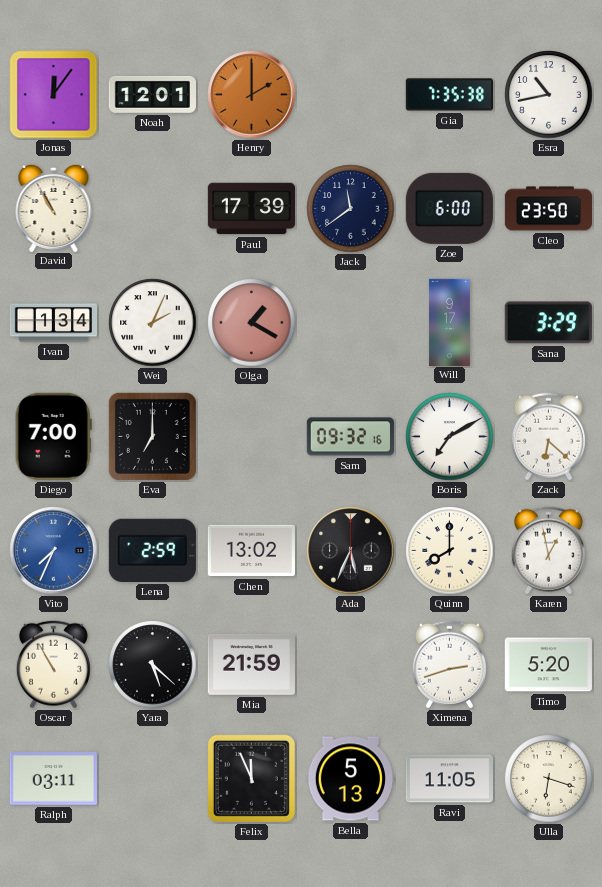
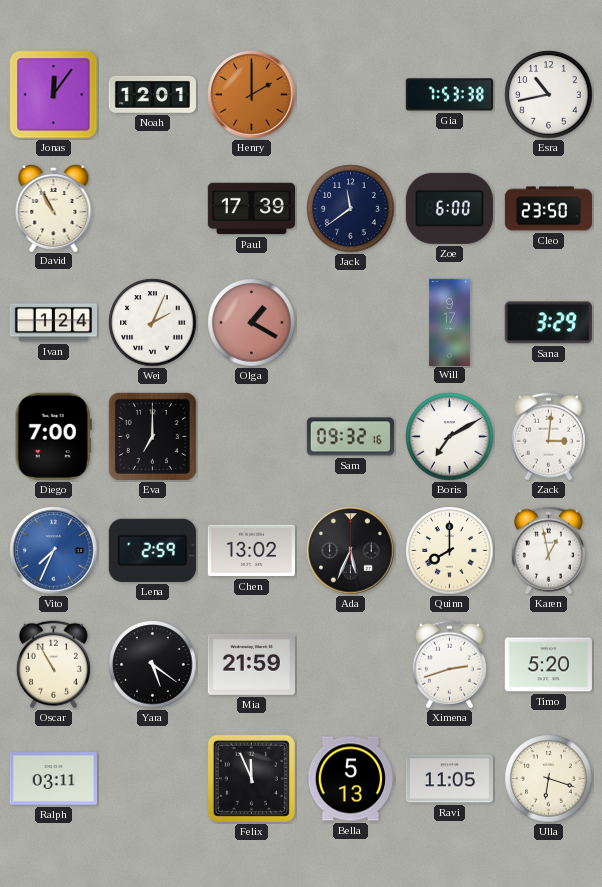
Gia: 7:35 -> 7:53
Ivan: 1:34 -> 1:24
Zack: 6:22 -> 3:01
Yara: 5:22 -> 5:21
